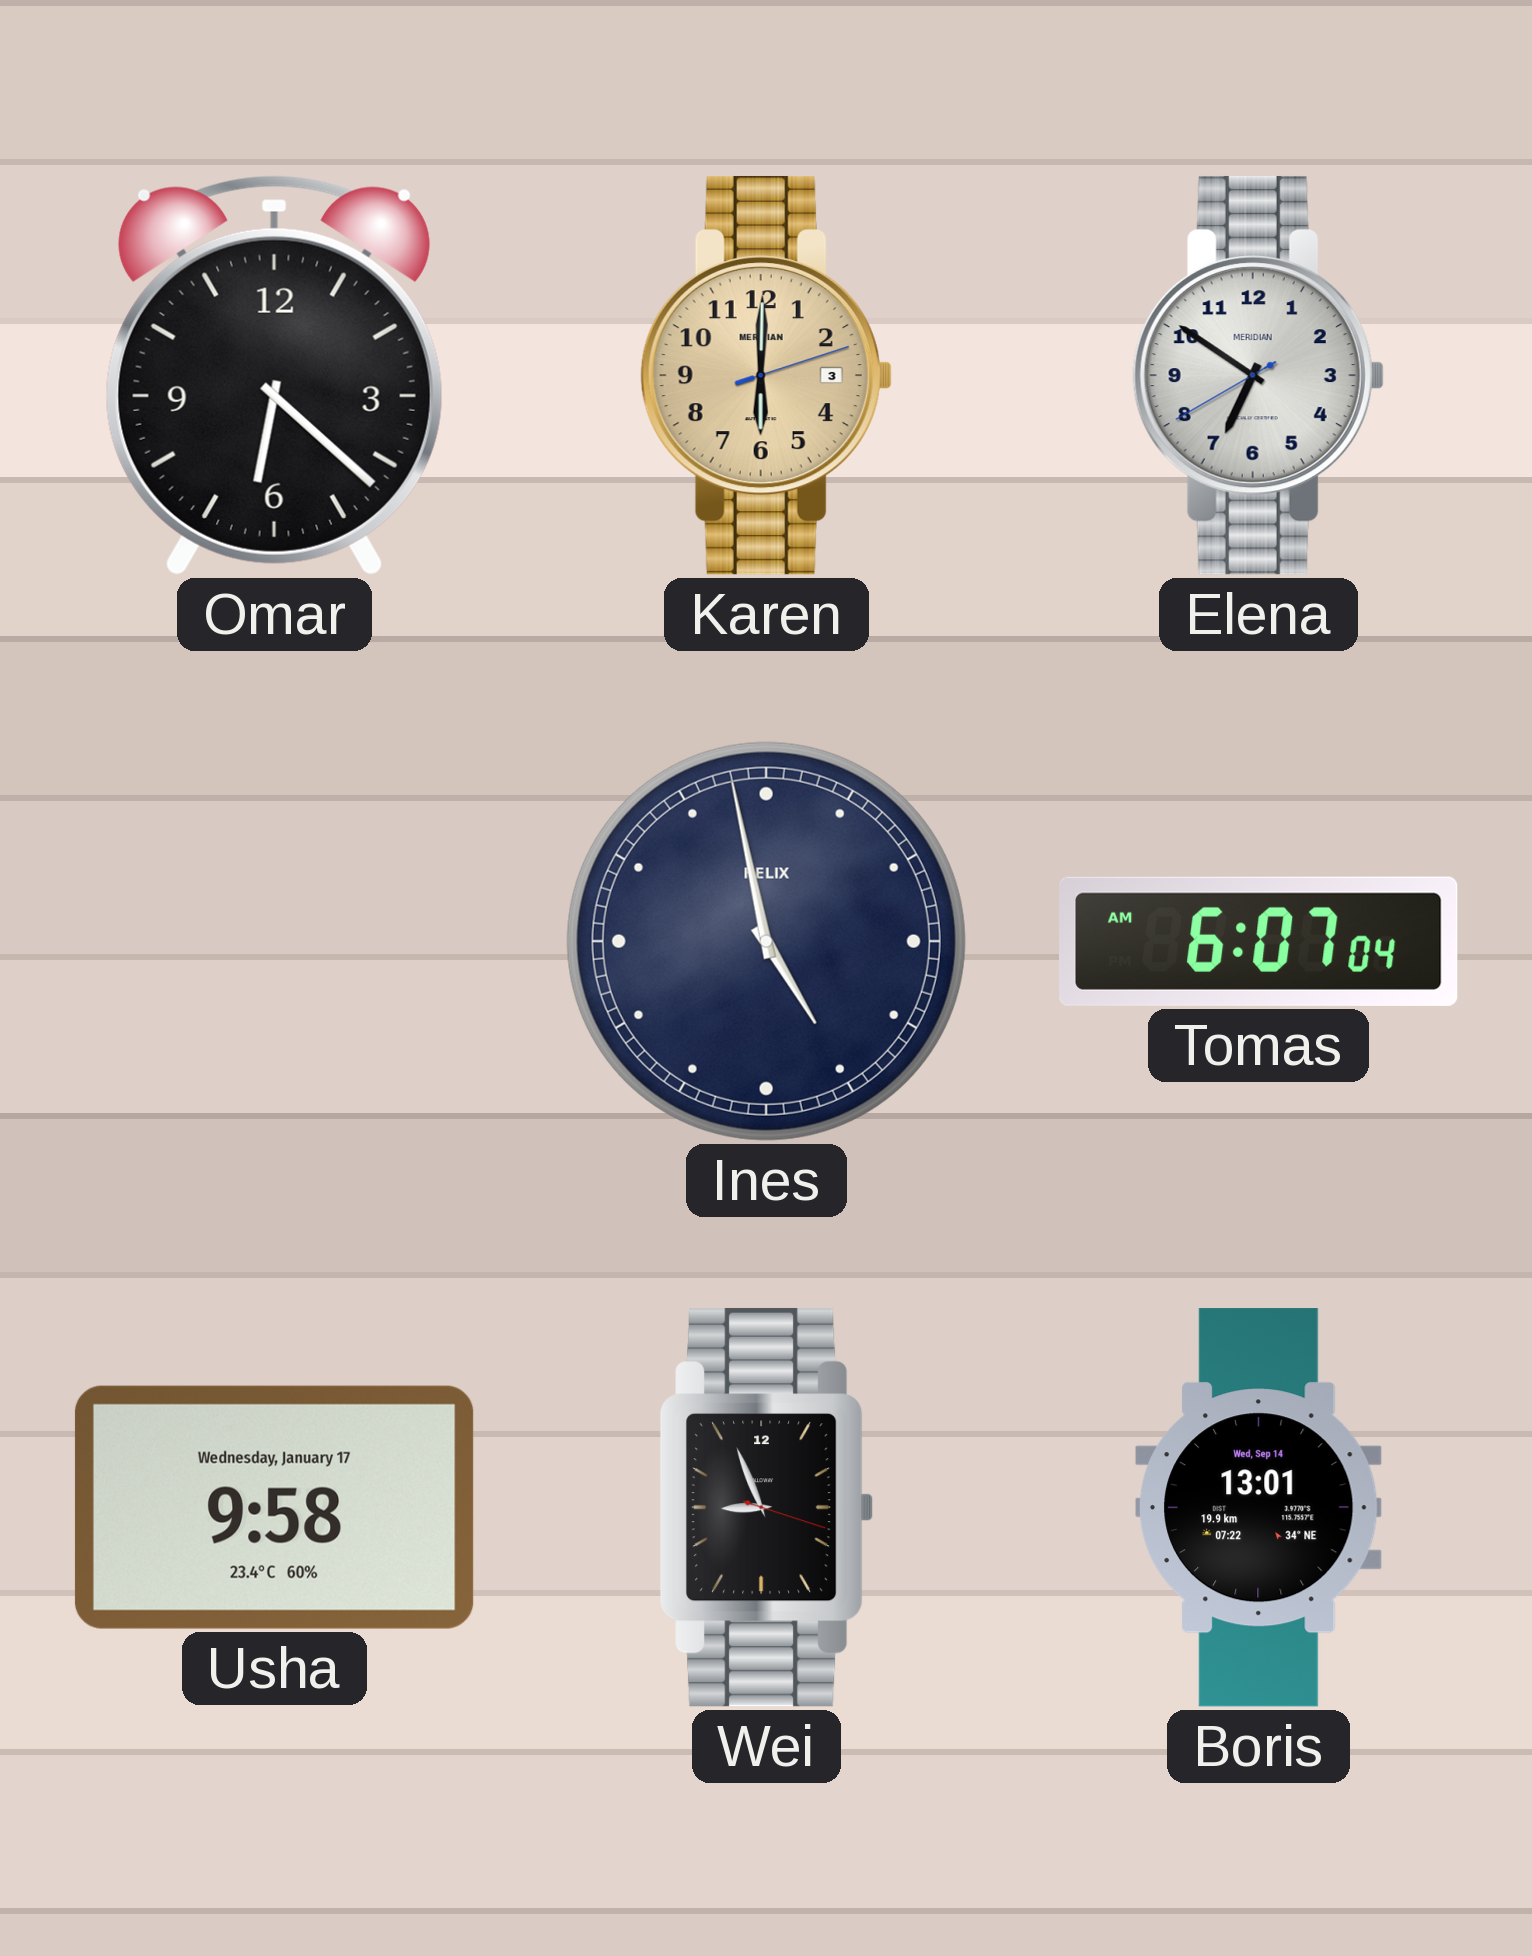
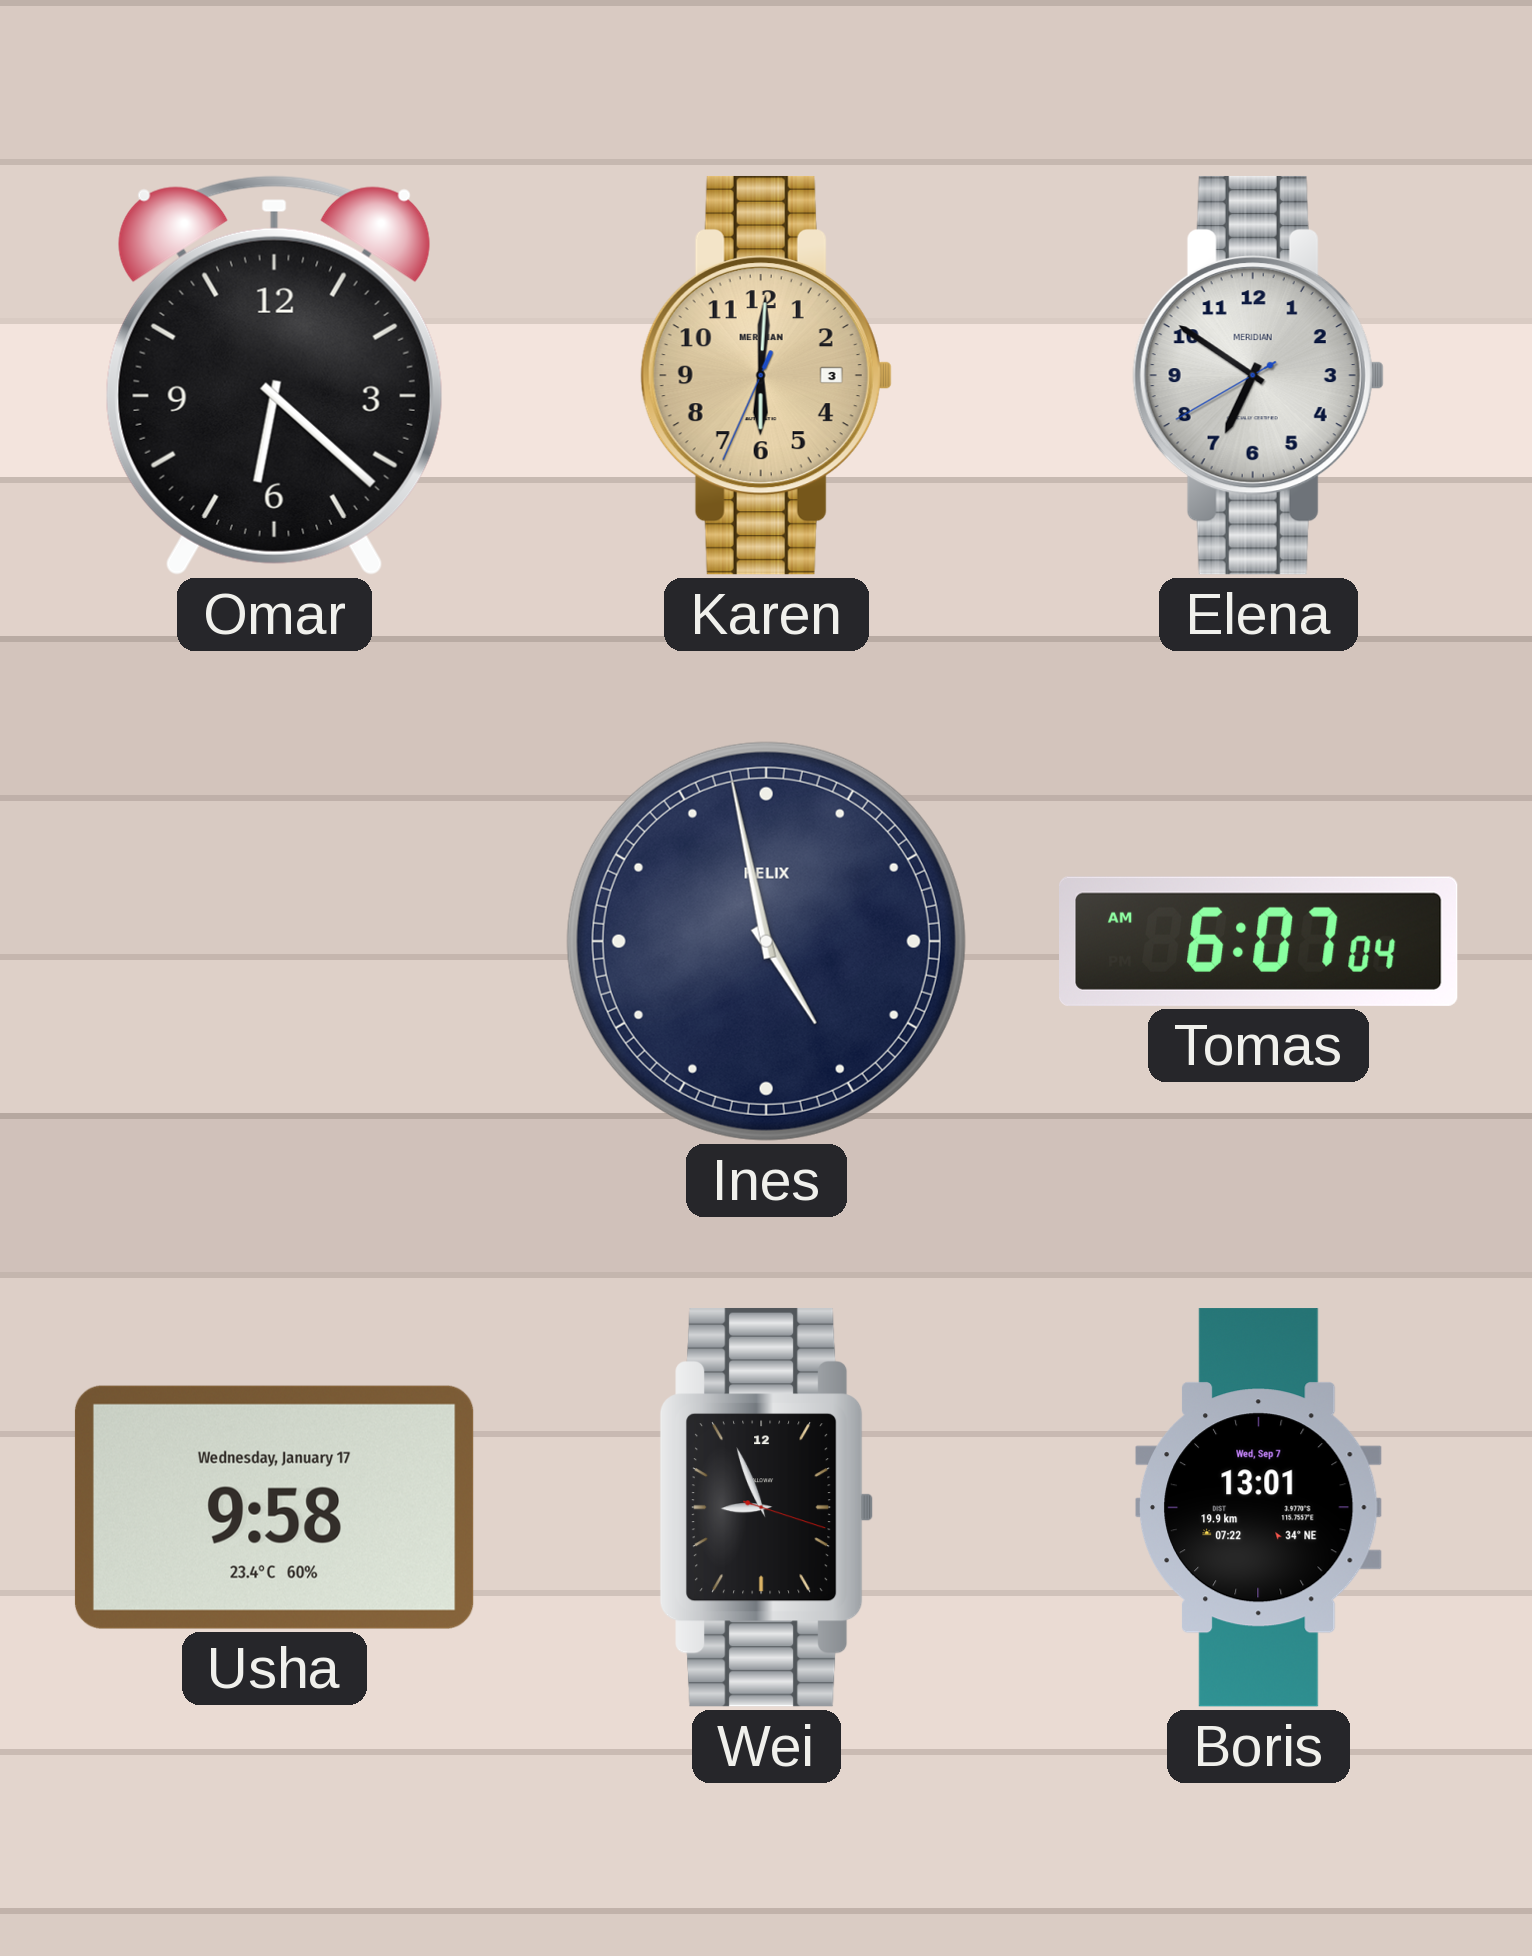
Karen: 6:00:12 -> 6:00:34
Boris date: Wed, Sep 14 -> Wed, Sep 7
